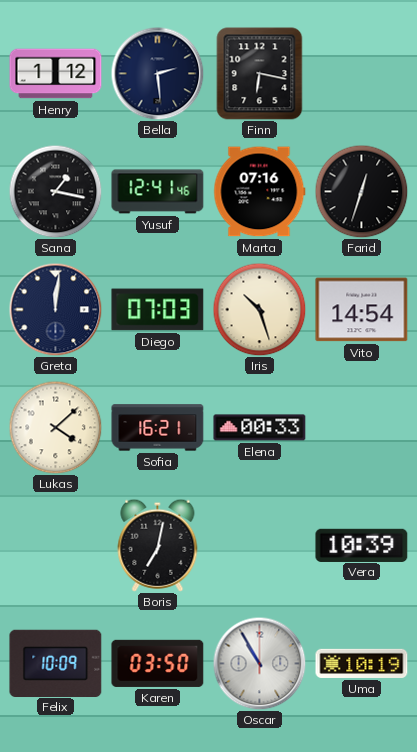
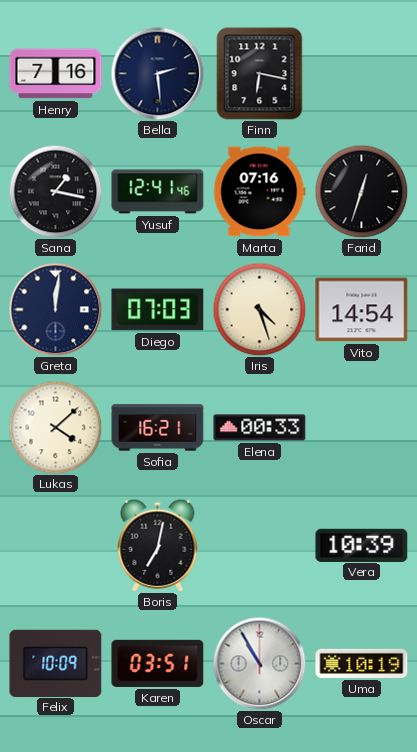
Henry: 1:12 -> 7:16
Iris: 10:27 -> 4:27
Karen: 03:50 -> 03:51
